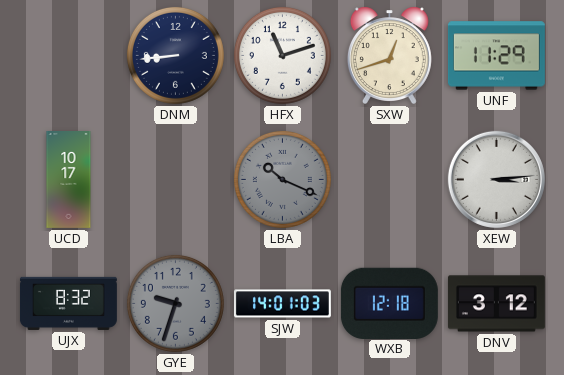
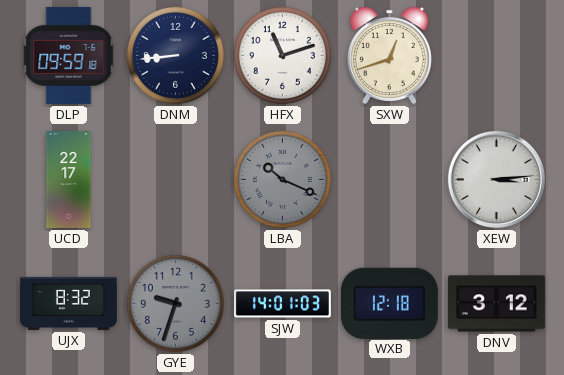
DLP: none -> 09:59
UNF: 11:29 -> none
UCD: 10:17 -> 22:17
